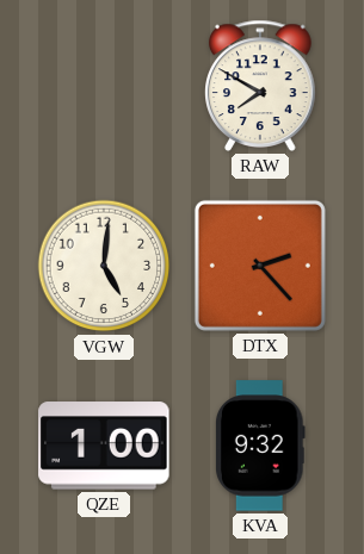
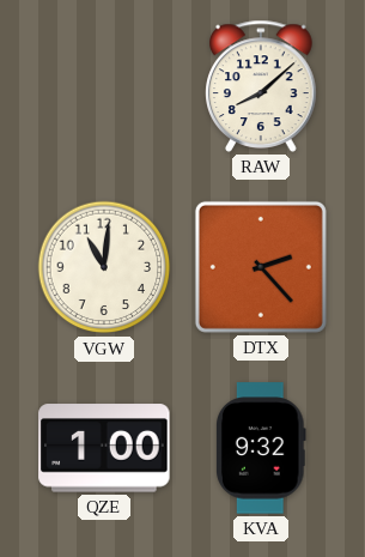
RAW: 7:50 -> 8:08
VGW: 5:01 -> 11:01
